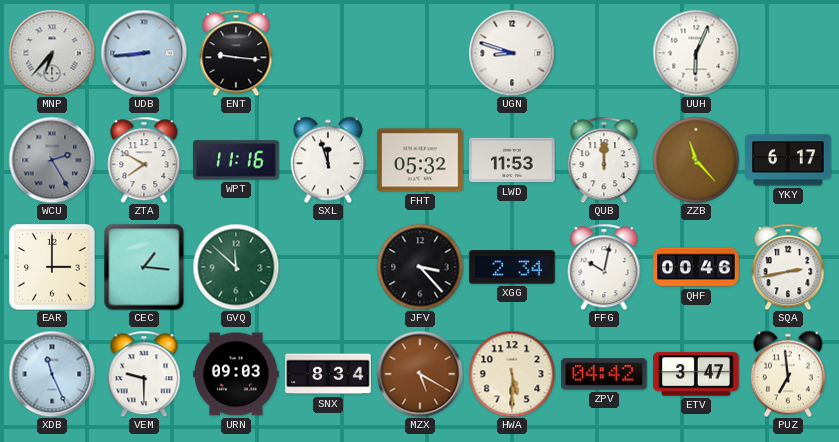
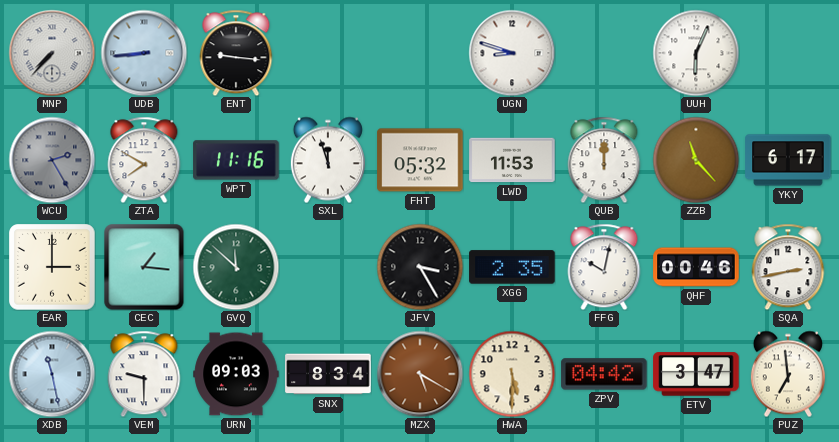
MNP: 6:37 -> 7:37
JFV: 3:23 -> 3:25
XGG: 2:34 -> 2:35
XDB: 11:26 -> 11:28
